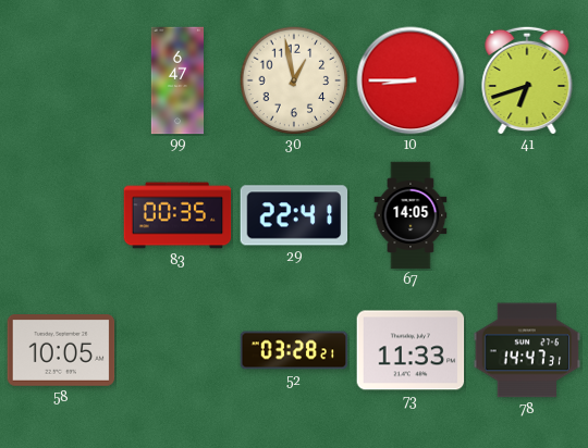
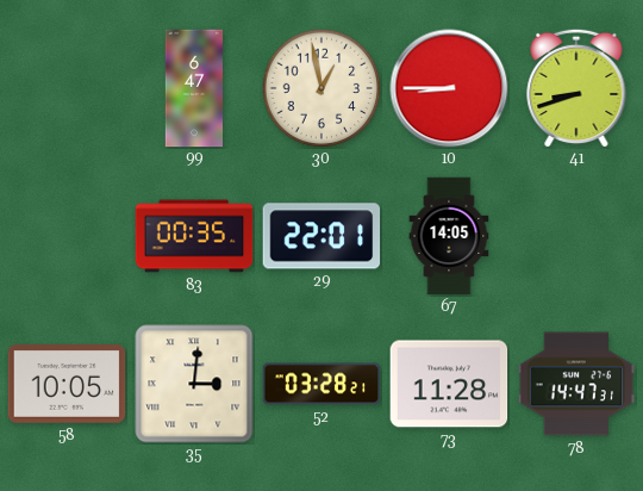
41: 6:42 -> 8:42
29: 22:41 -> 22:01
35: none -> 3:01
73: 11:33 -> 11:28
